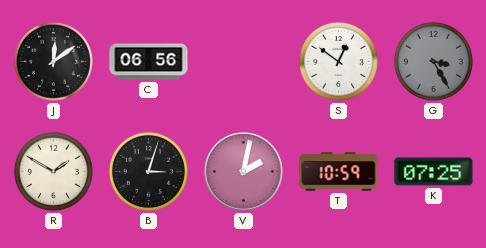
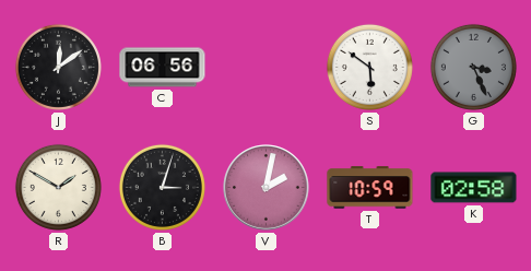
S: 12:51 -> 5:51
G: 3:25 -> 3:26
K: 07:25 -> 02:58
